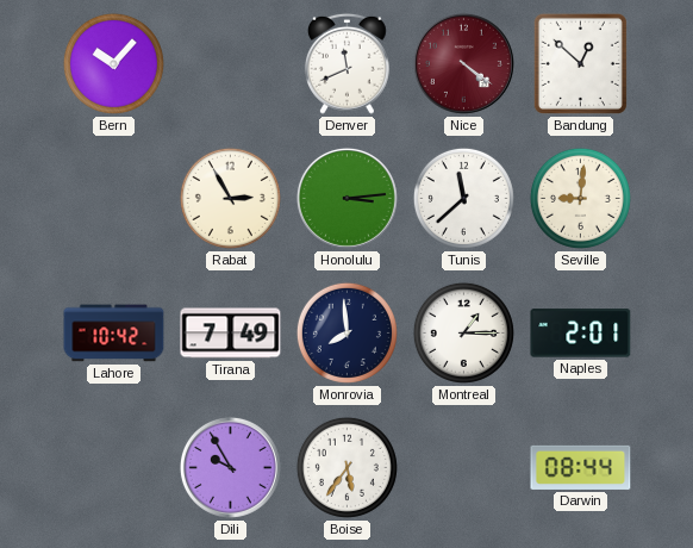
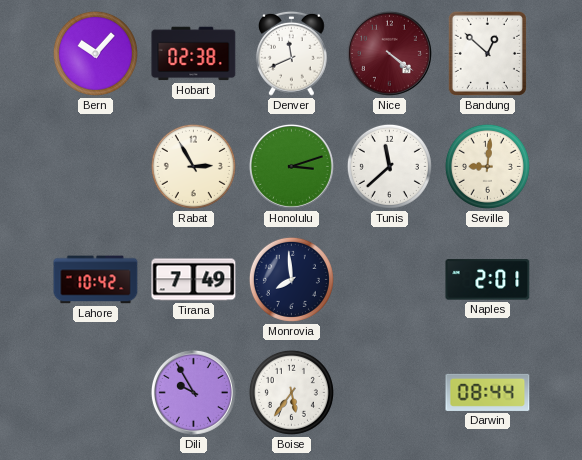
Hobart: none -> 02:38
Honolulu: 3:14 -> 3:12
Montreal: 1:15 -> none
